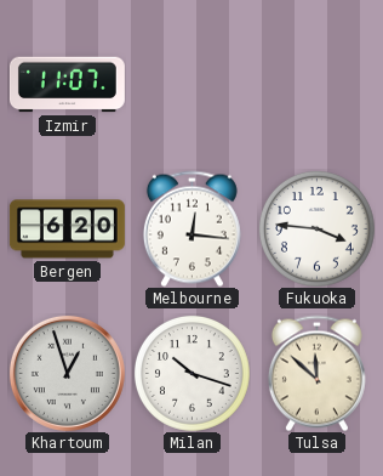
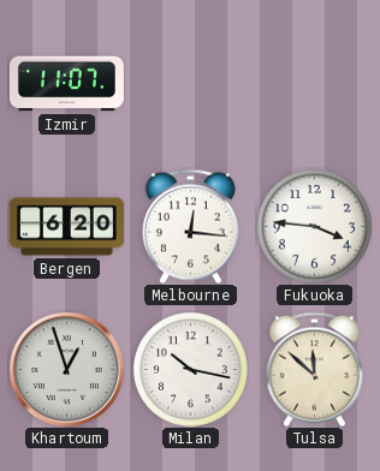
Milan: 10:18 -> 10:17
